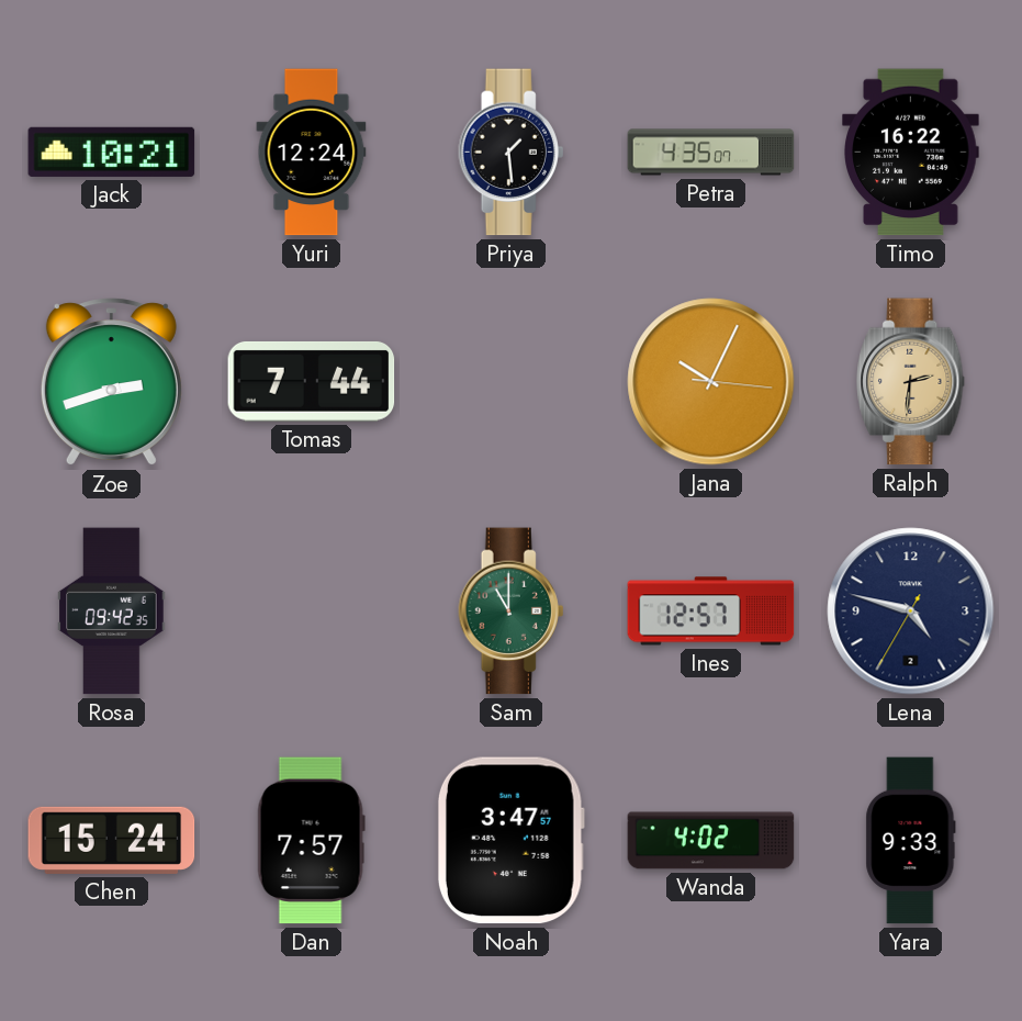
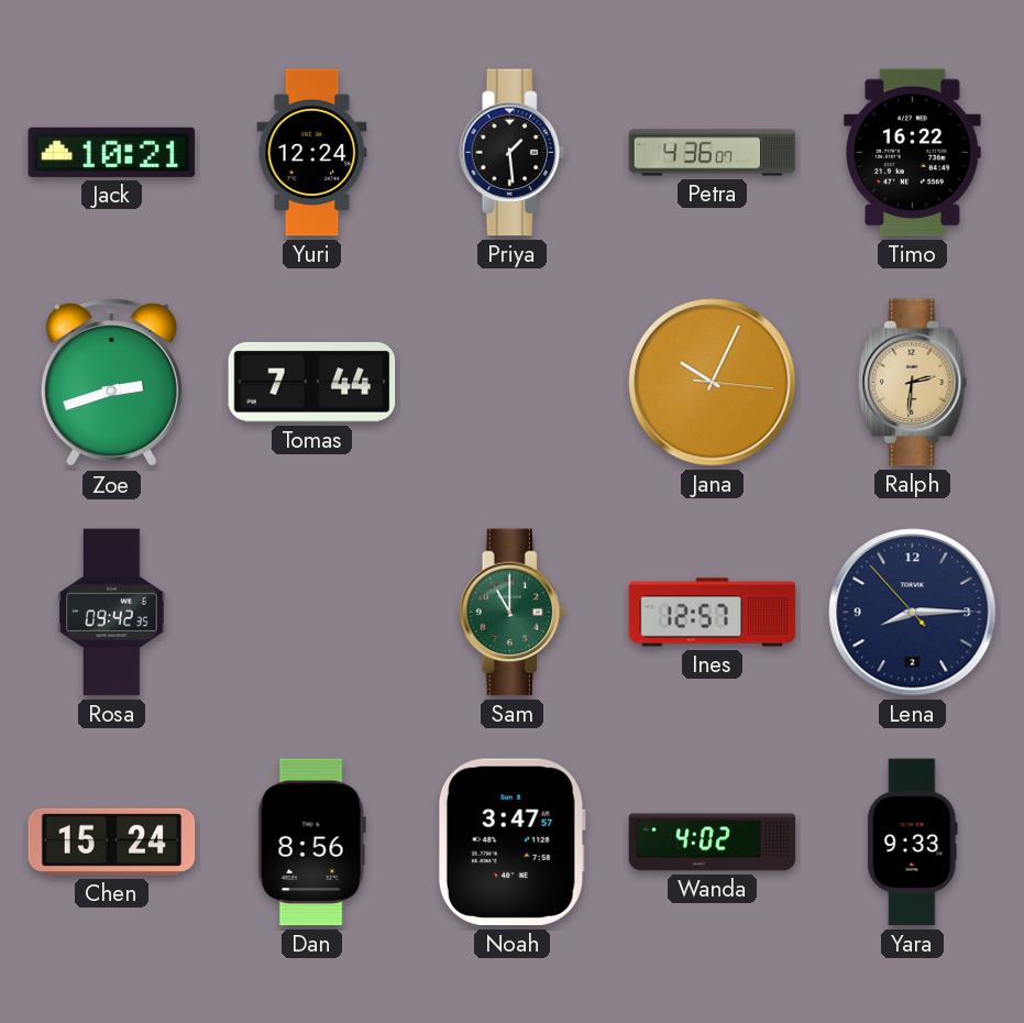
Petra: 4:35 -> 4:36
Lena: 4:47 -> 8:14
Dan: 7:57 -> 8:56
